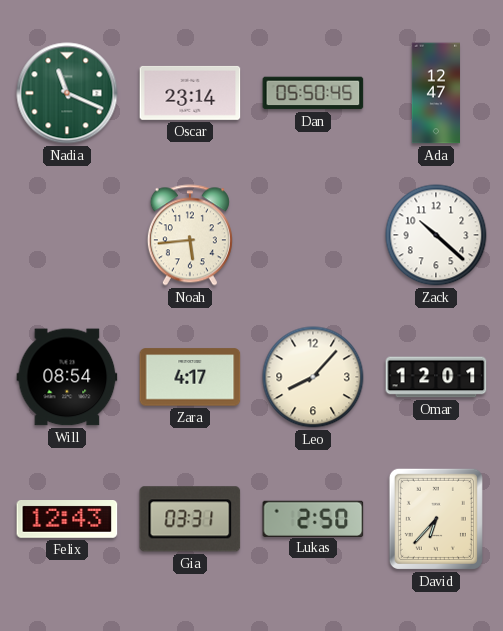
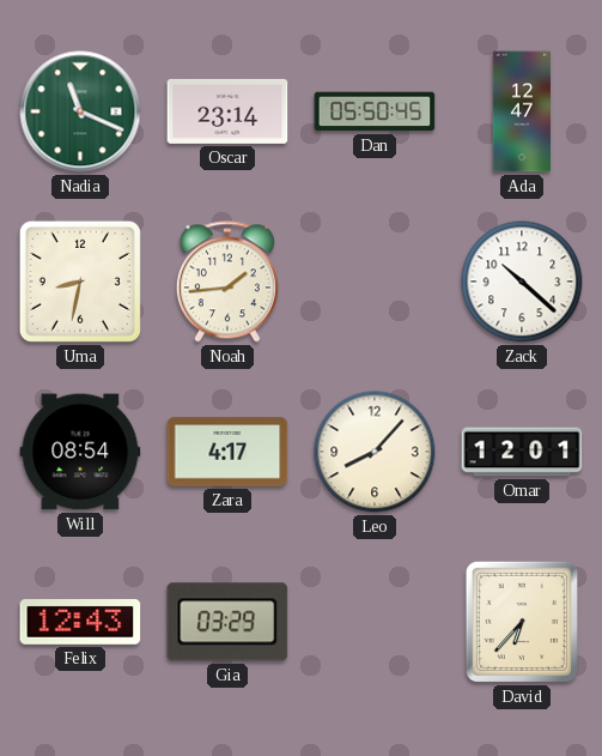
Uma: none -> 8:32
Noah: 5:44 -> 1:44
Gia: 03:31 -> 03:29
Lukas: 2:50 -> none
